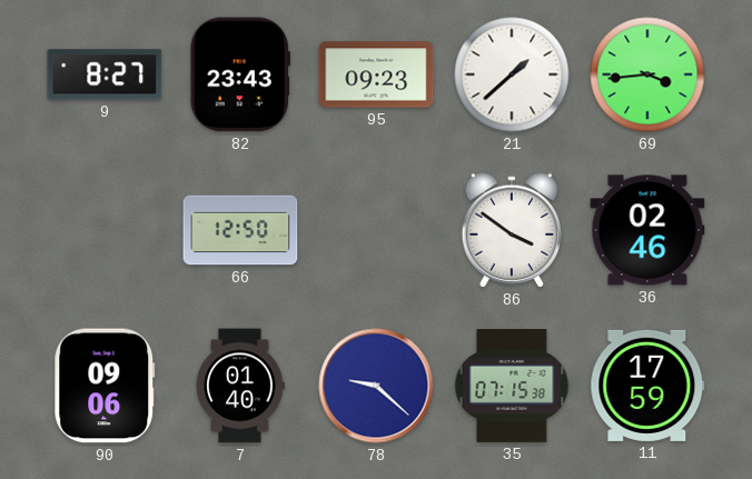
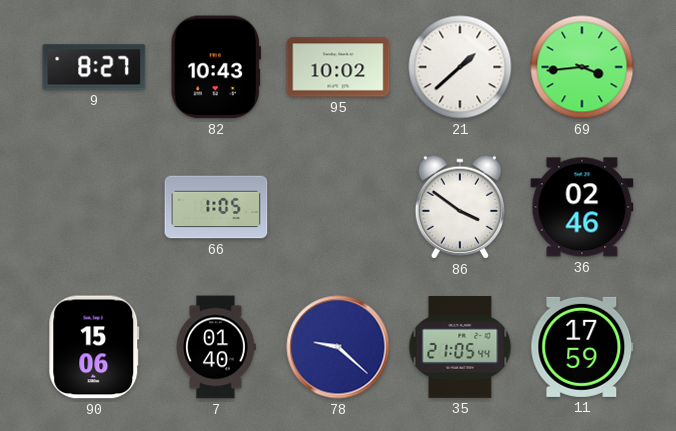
82: 23:43 -> 10:43
95: 09:23 -> 10:02
66: 12:50 -> 1:05
90: 09:06 -> 15:06
35: 07:15 -> 21:05
